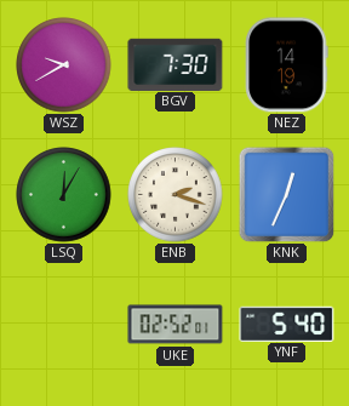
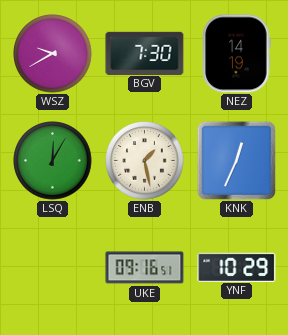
ENB: 2:18 -> 1:28
UKE: 02:52 -> 09:16
YNF: 5:40 -> 10:29
